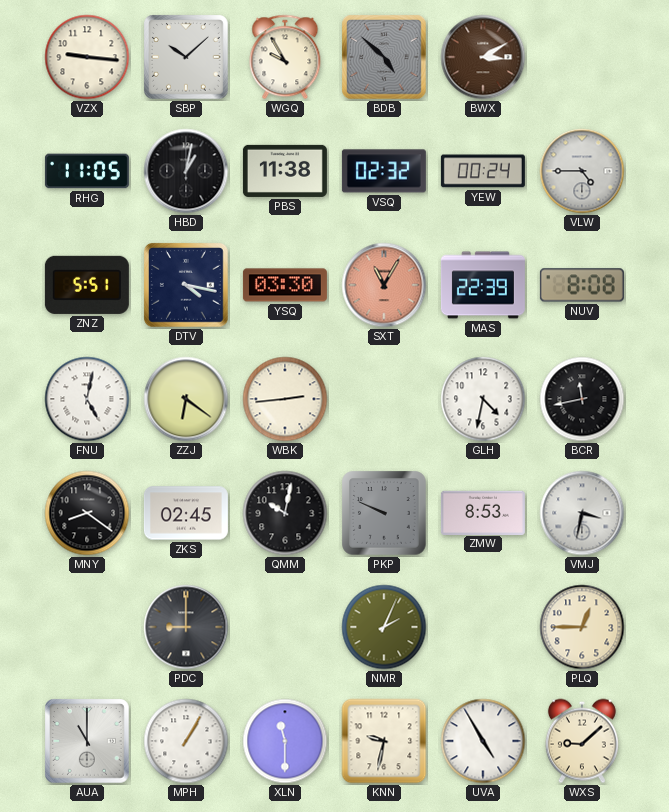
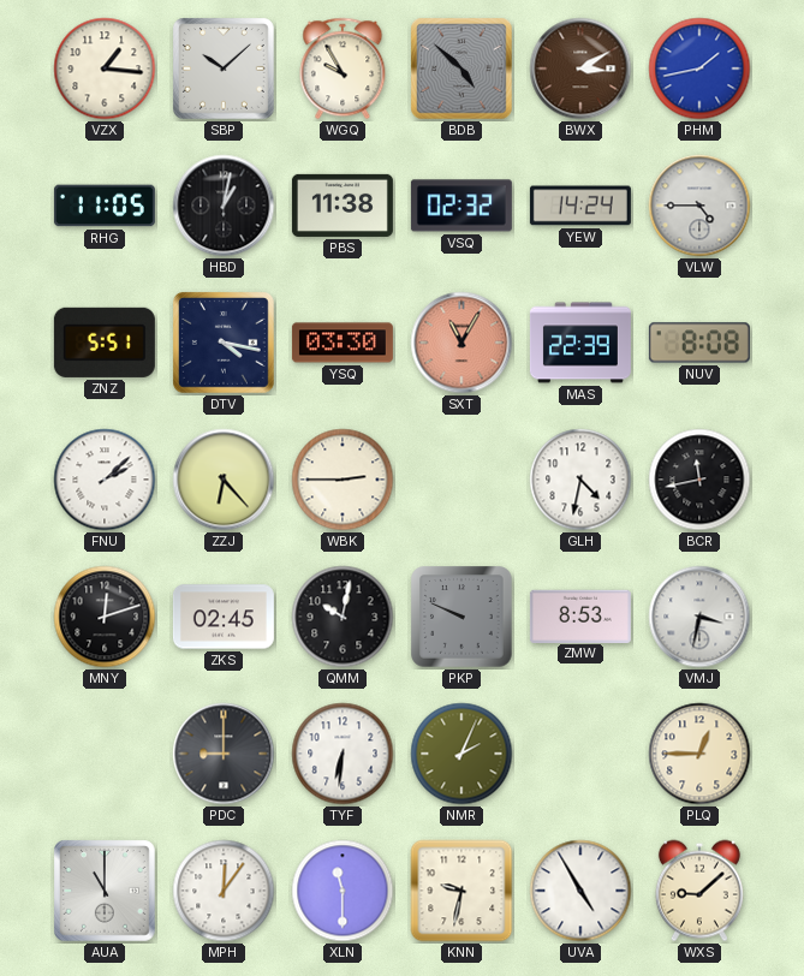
VZX: 9:16 -> 1:16
PHM: none -> 1:43
YEW: 00:24 -> 14:24
FNU: 5:02 -> 2:08
ZZJ: 6:21 -> 6:23
WBK: 2:44 -> 2:45
MNY: 8:21 -> 12:12
TYF: none -> 6:31
MPH: 1:05 -> 12:06
